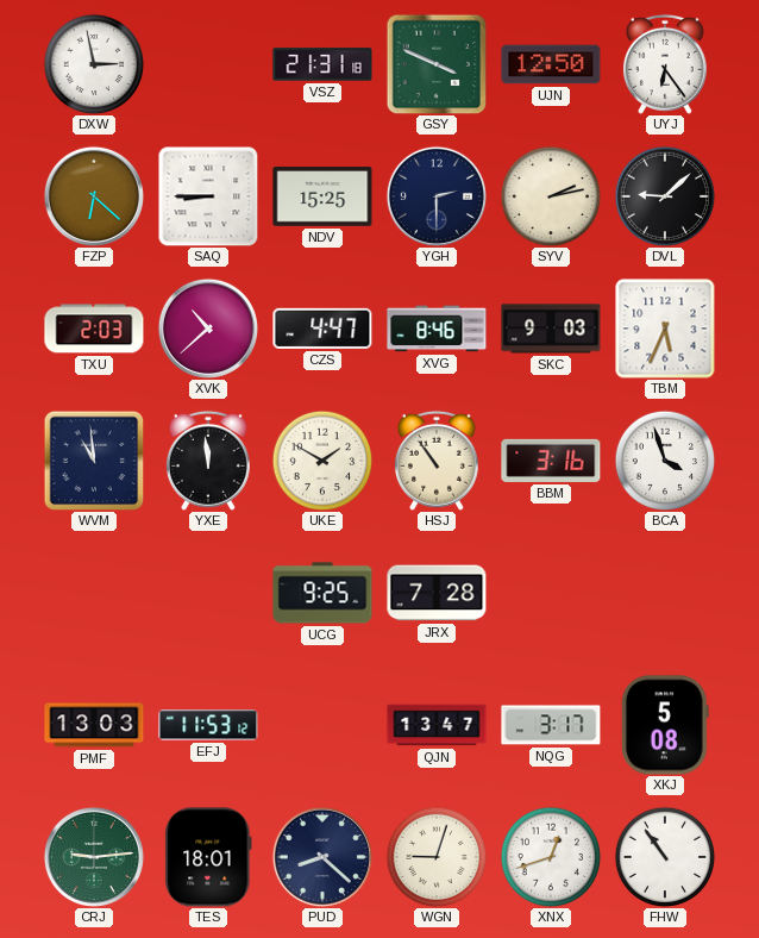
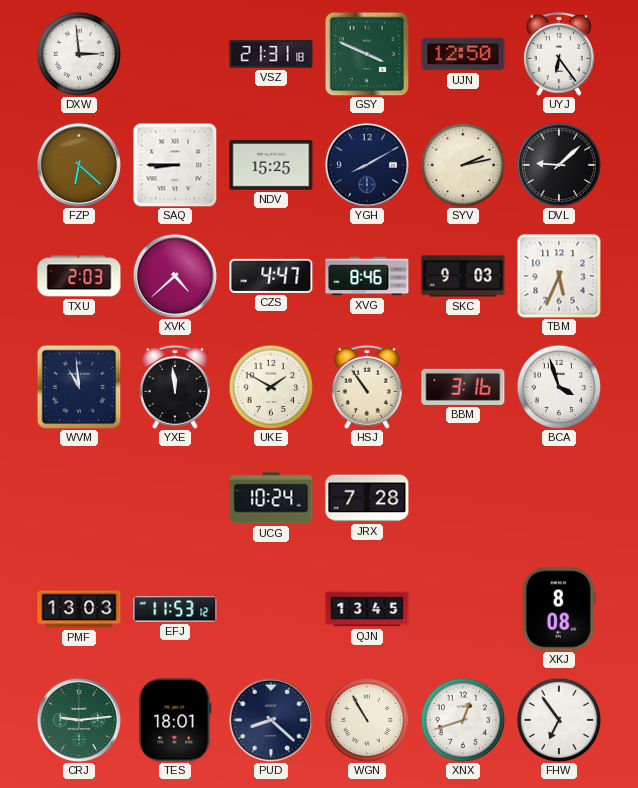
DXW: 2:58 -> 2:59
YGH: 2:30 -> 8:10
XVK: 10:38 -> 4:38
UCG: 9:25 -> 10:24
QJN: 13:47 -> 13:45
NQG: 3:17 -> none
XKJ: 5:08 -> 8:08
WGN: 9:03 -> 10:55
FHW: 10:54 -> 6:54
